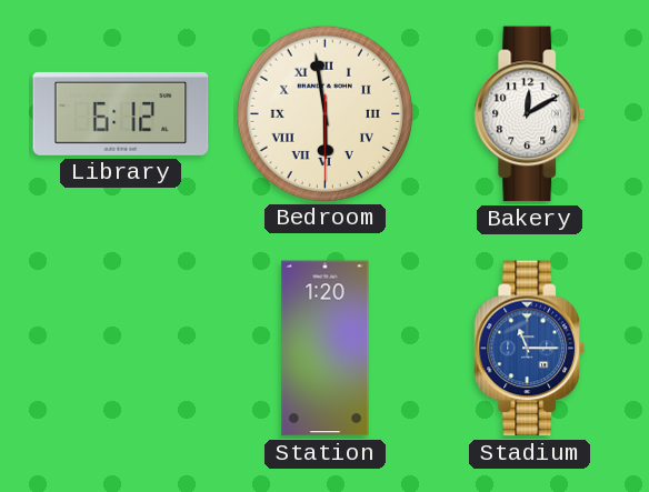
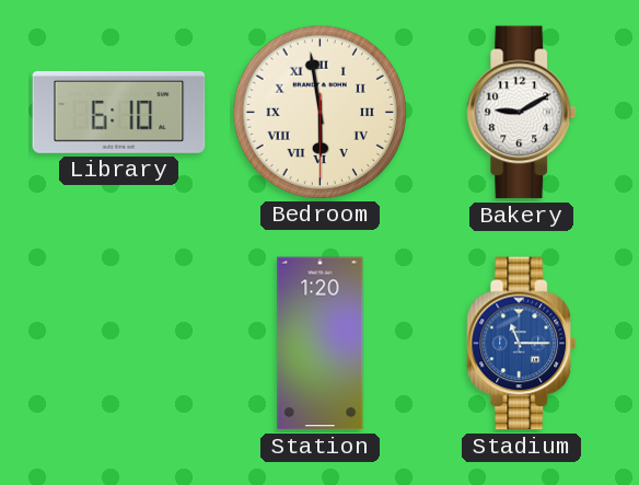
Library: 6:12 -> 6:10
Bakery: 12:10 -> 9:10
